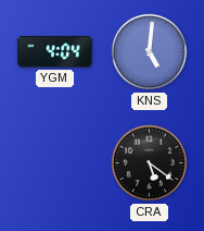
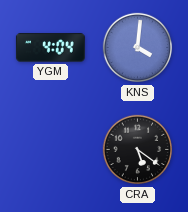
KNS: 5:01 -> 4:01
